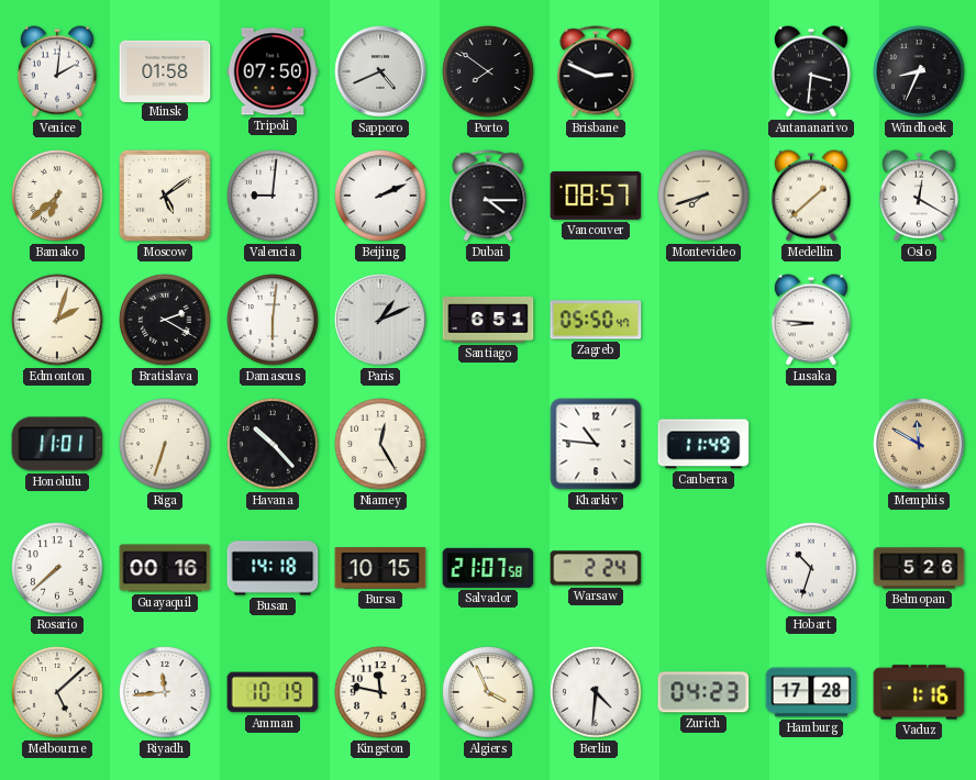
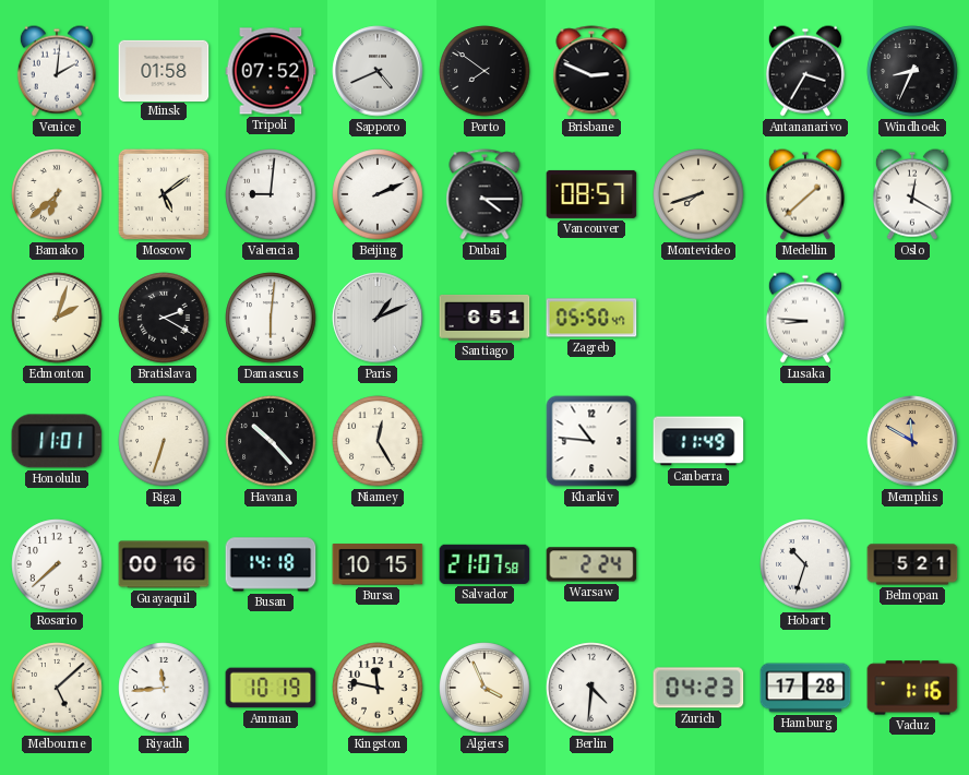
Tripoli: 07:50 -> 07:52
Antananarivo: 3:31 -> 3:35
Belmopan: 5:26 -> 5:21
